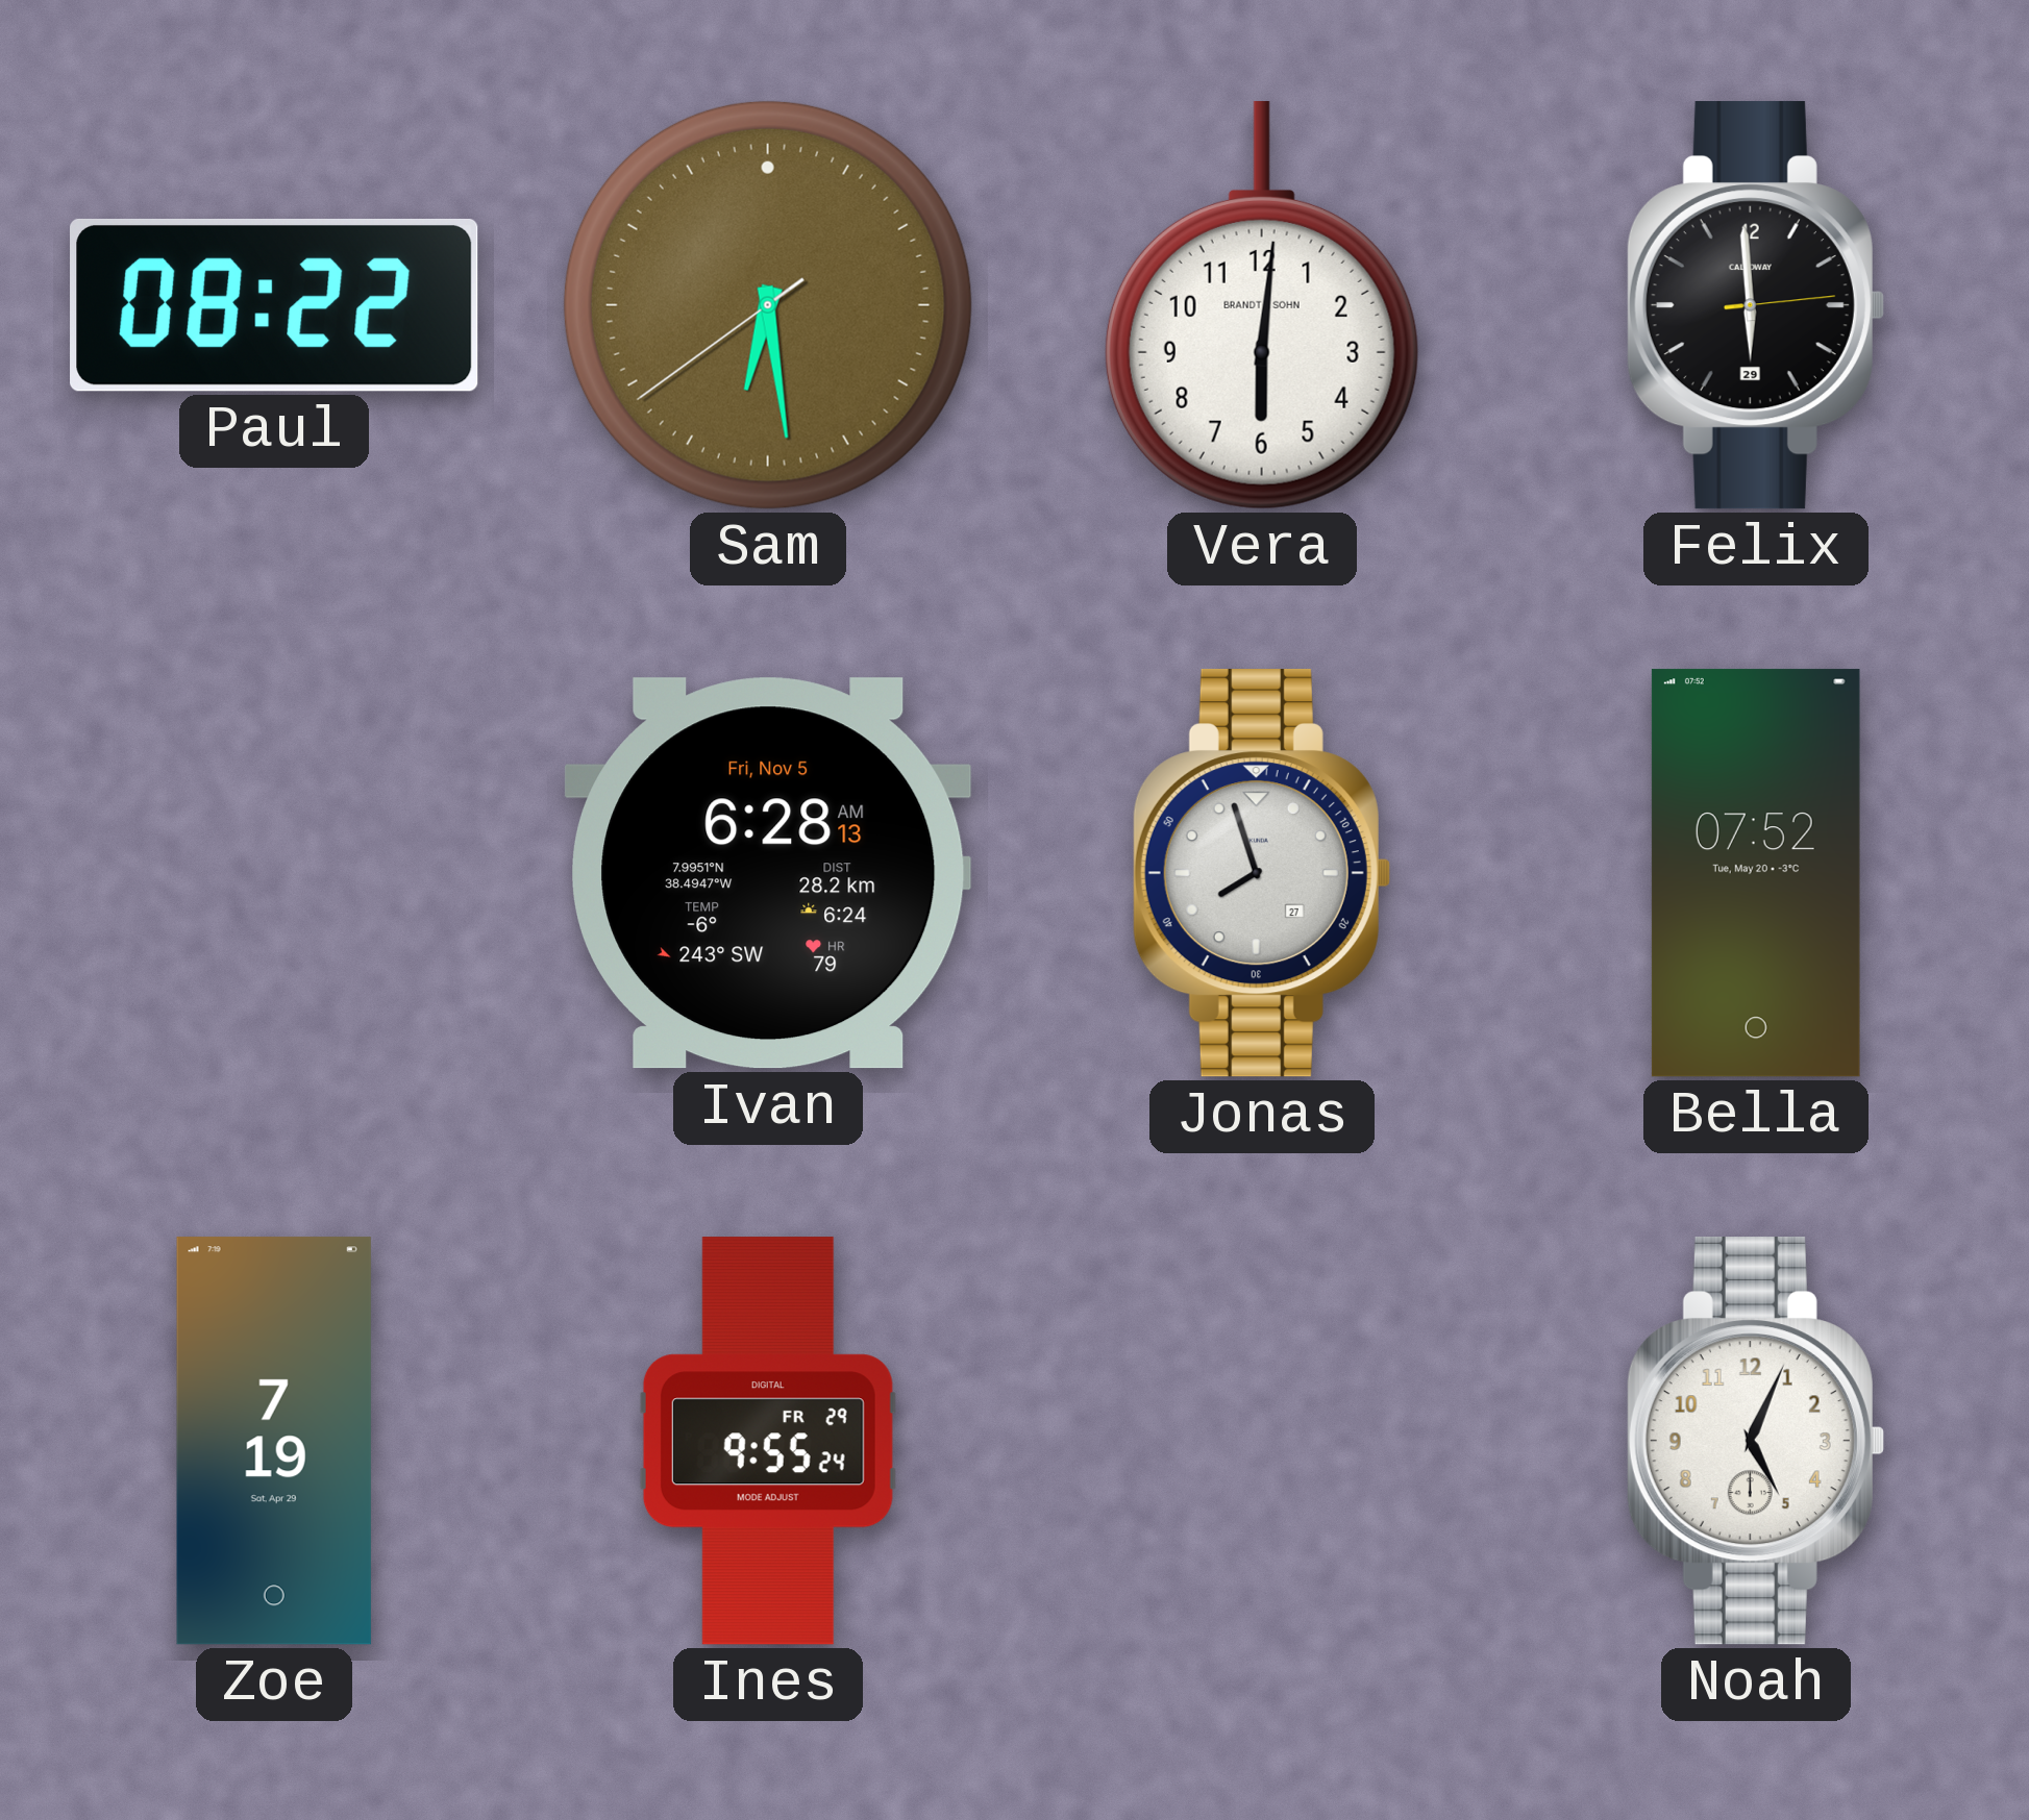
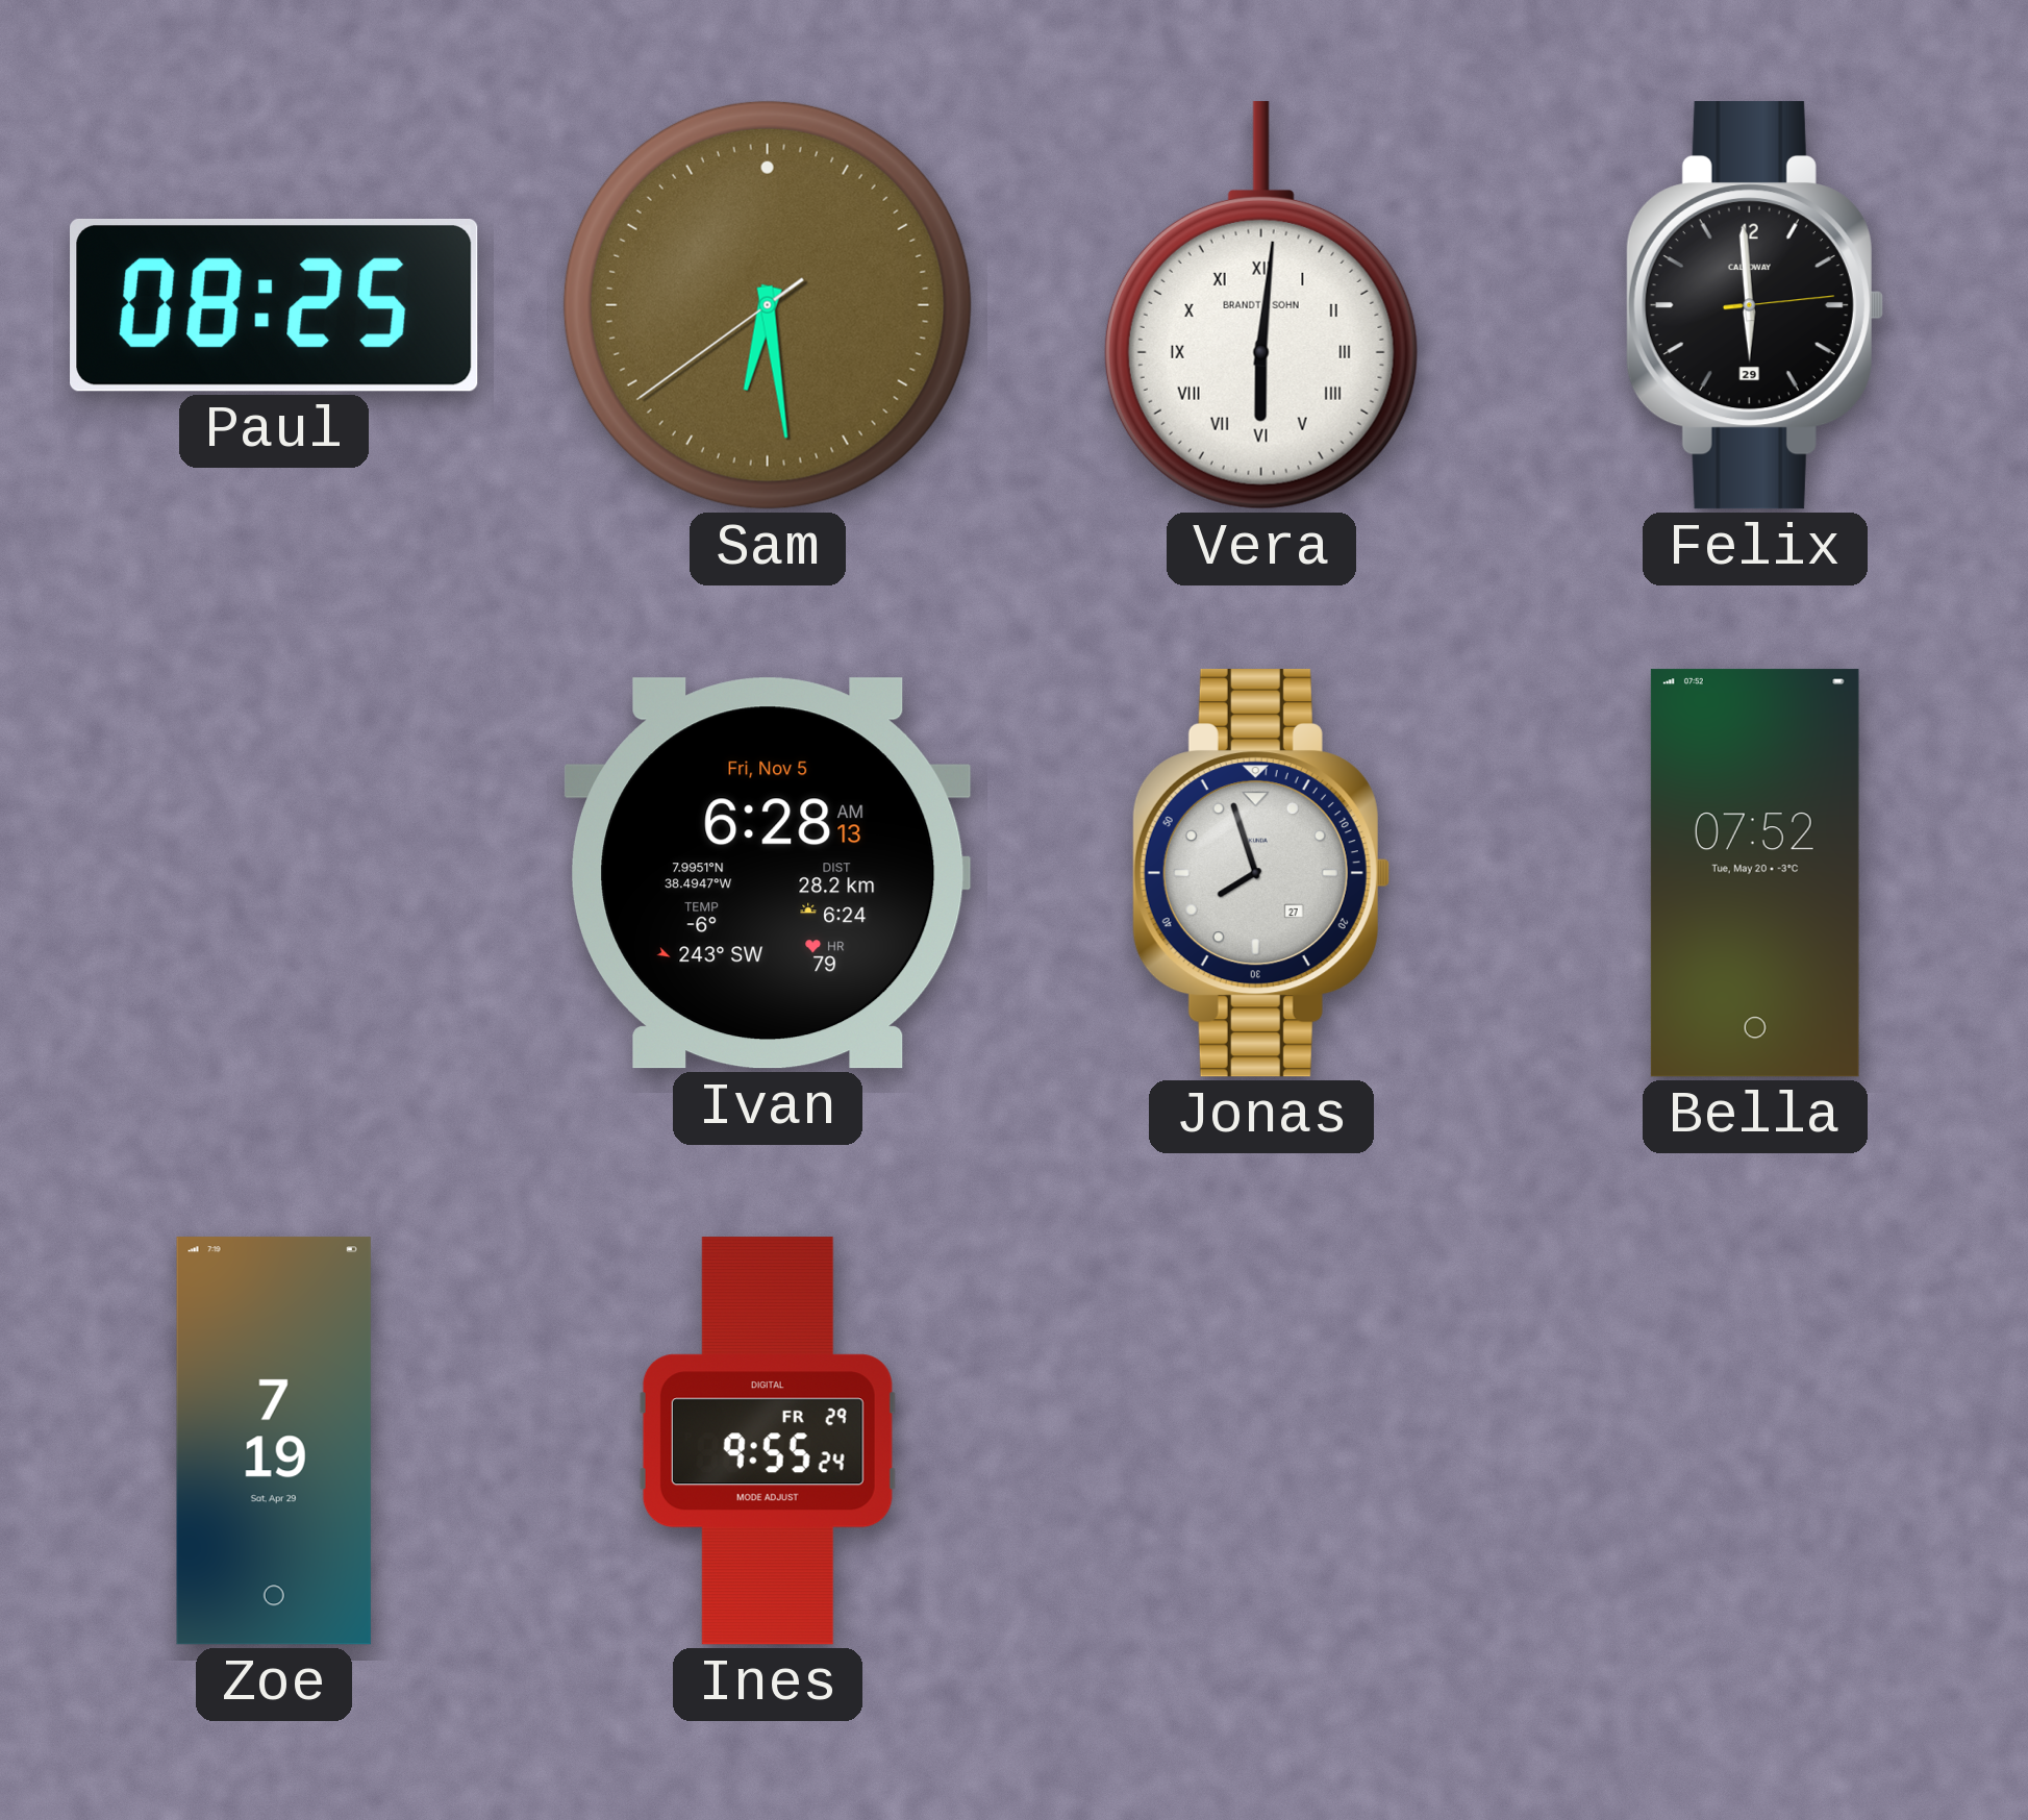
Paul: 08:22 -> 08:25
Vera numerals: Arabic -> Roman
Noah: 5:04 -> none
